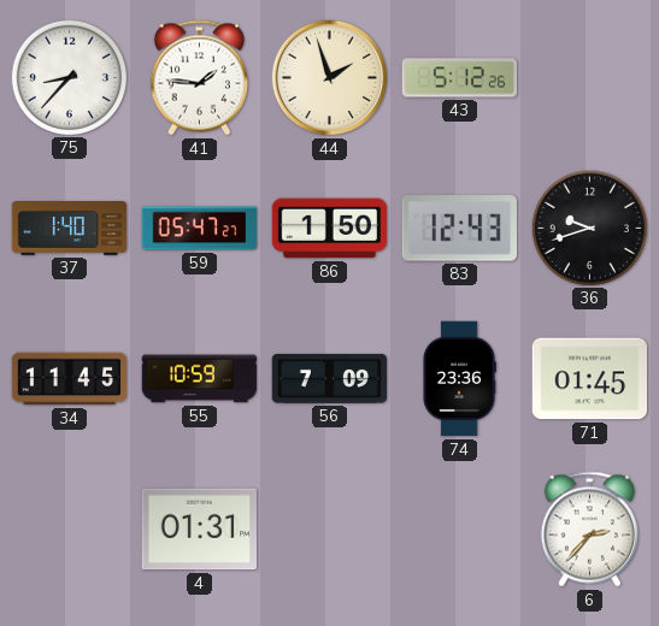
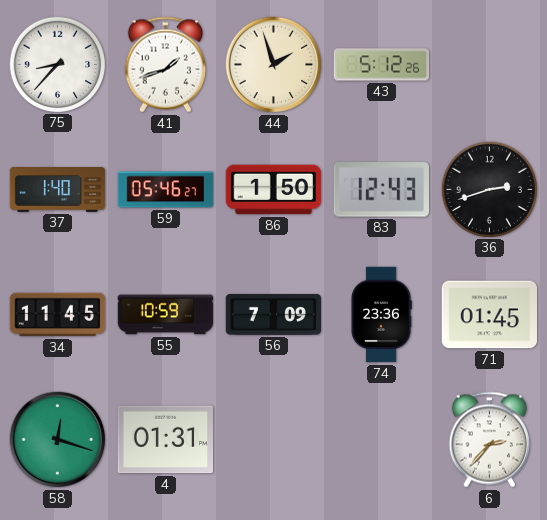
41: 1:46 -> 1:42
59: 05:47 -> 05:46
36: 9:42 -> 2:42
58: none -> 12:18
